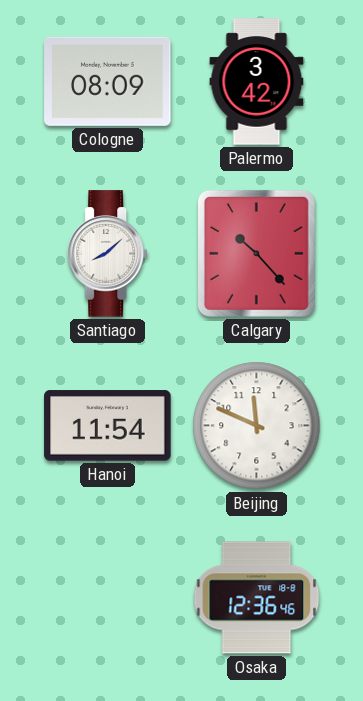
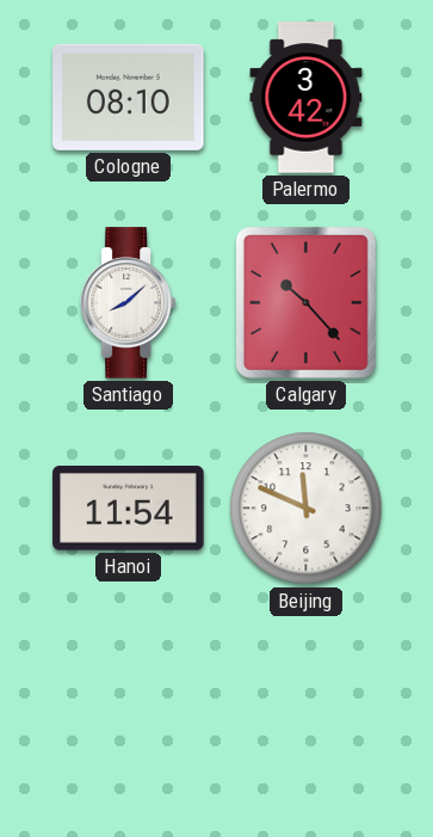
Cologne: 08:09 -> 08:10
Osaka: 12:36 -> none
